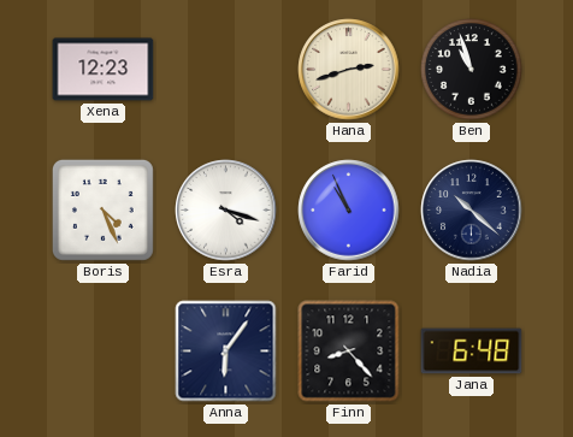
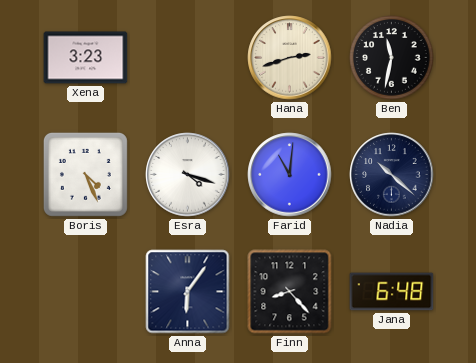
Xena: 12:23 -> 3:23
Ben: 10:57 -> 11:32
Farid: 10:56 -> 11:01
